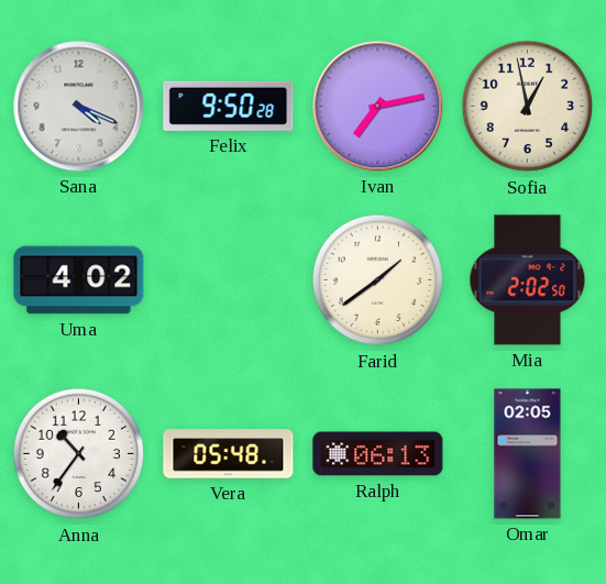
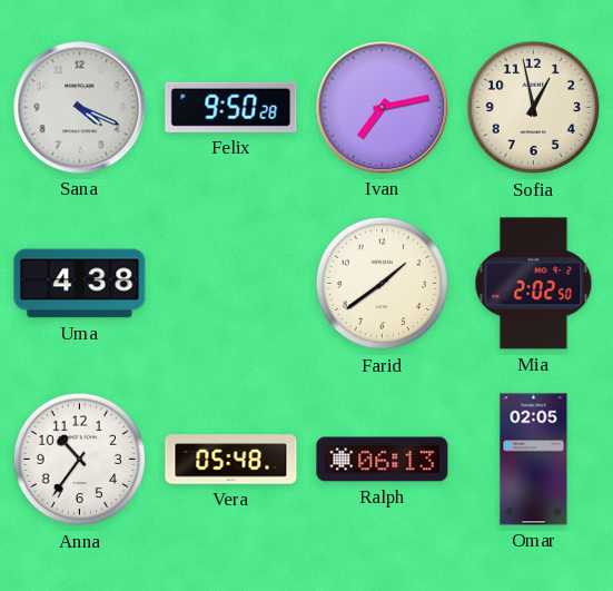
Uma: 4:02 -> 4:38
